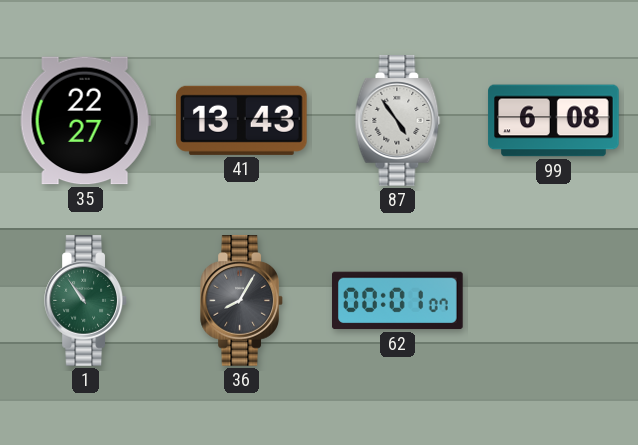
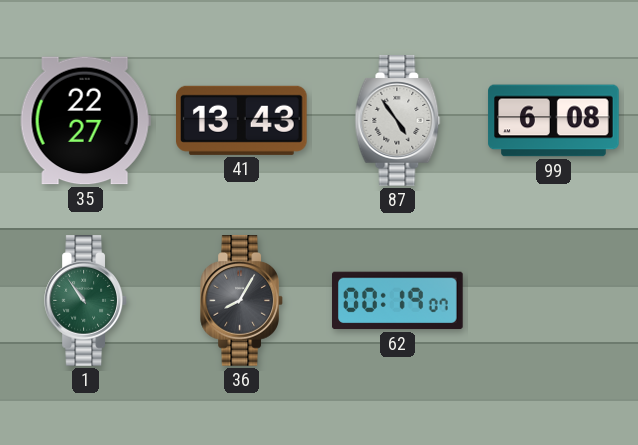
62: 00:01 -> 00:19
